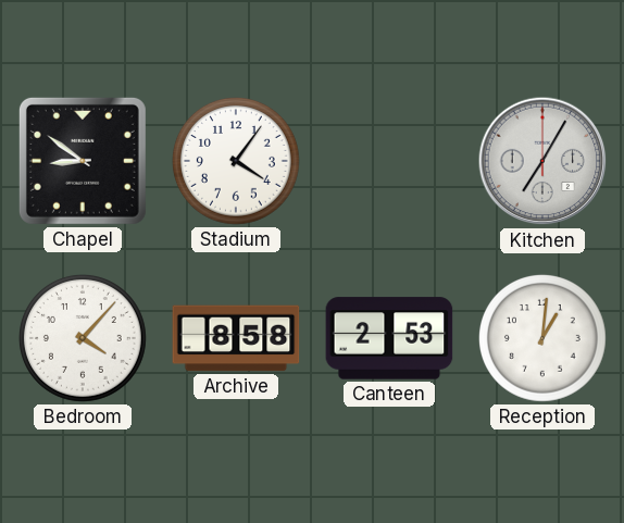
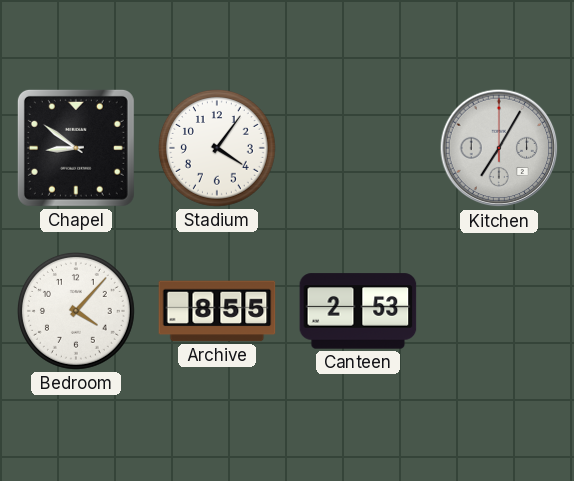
Archive: 8:58 -> 8:55
Reception: 1:01 -> none
